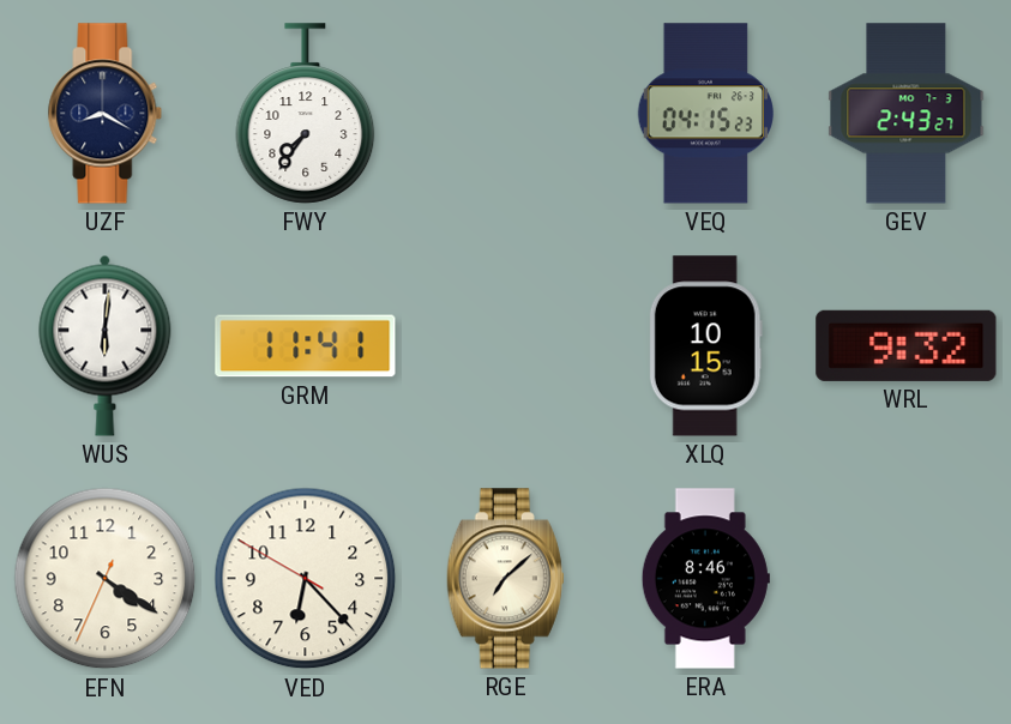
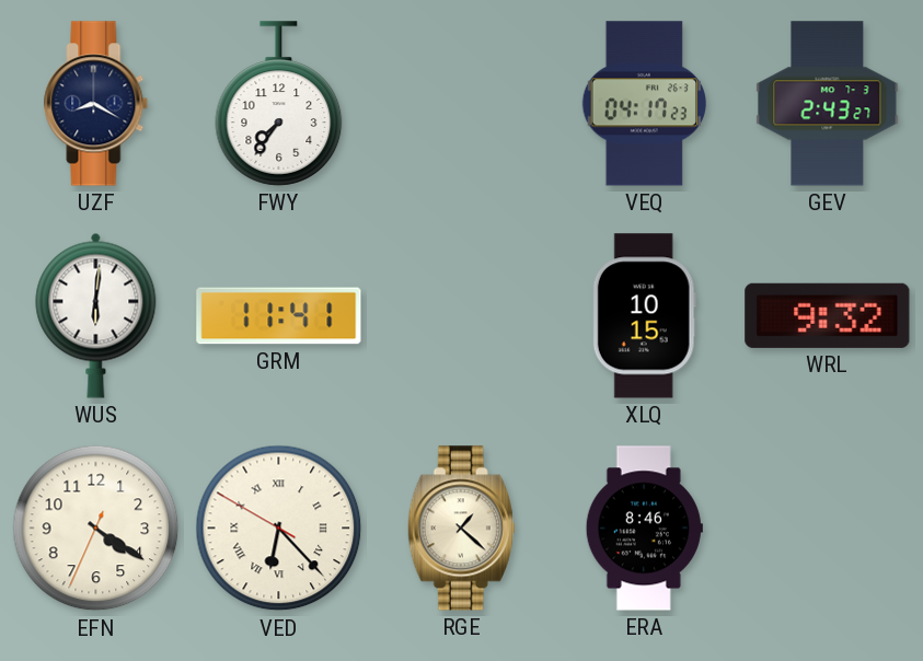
VEQ: 04:15 -> 04:17
VED numerals: Arabic -> Roman
RGE: 7:08 -> 1:22
